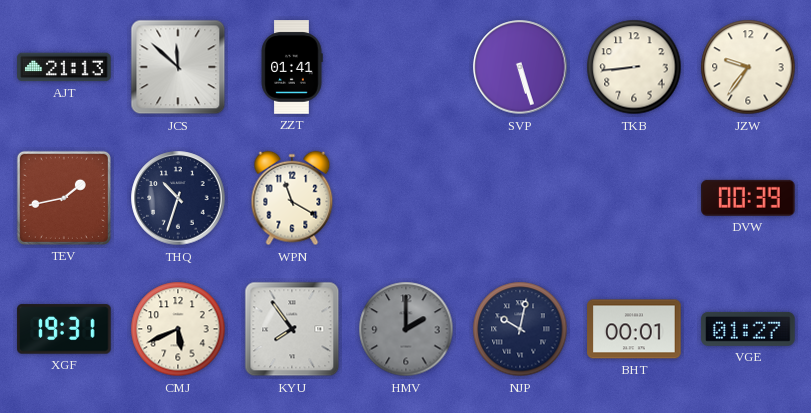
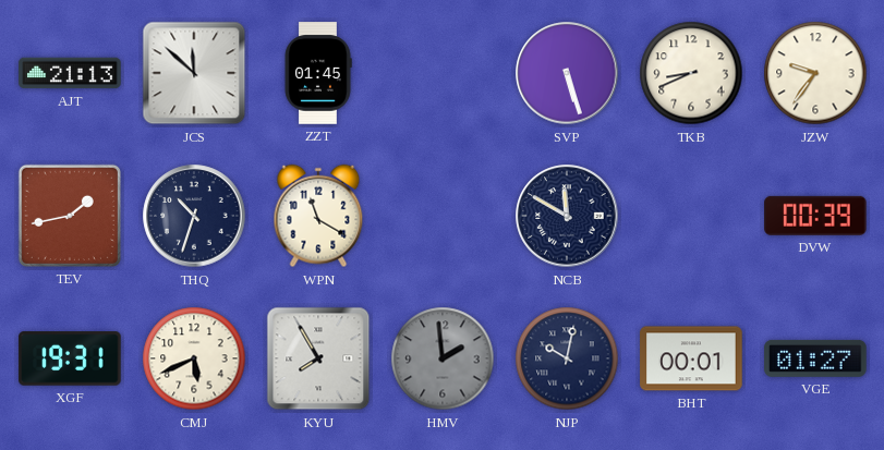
ZZT: 01:41 -> 01:45
TKB: 8:44 -> 8:41
NCB: none -> 11:50
KYU: 7:54 -> 7:55
HMV: 2:00 -> 1:59
